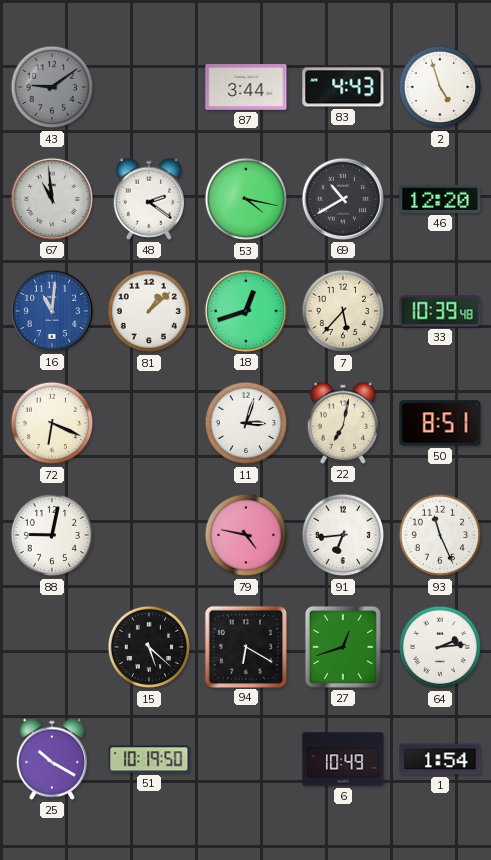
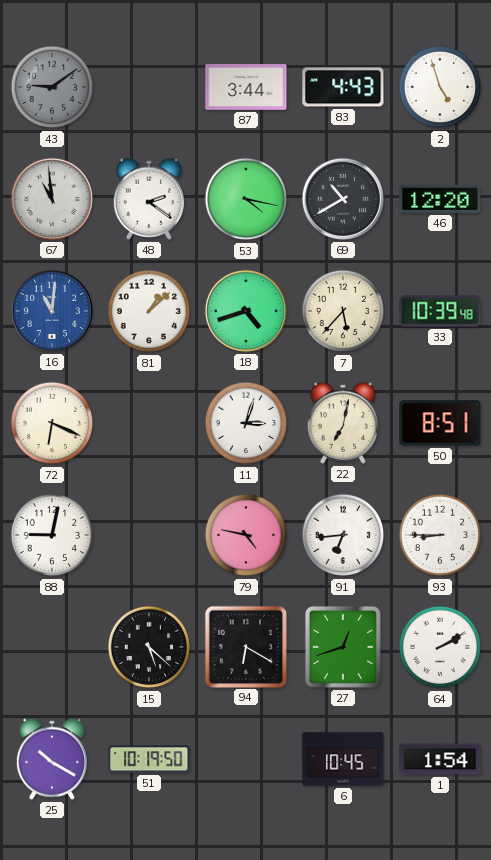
18: 12:42 -> 4:42
93: 11:26 -> 8:45
64: 2:14 -> 2:10
6: 10:49 -> 10:45
